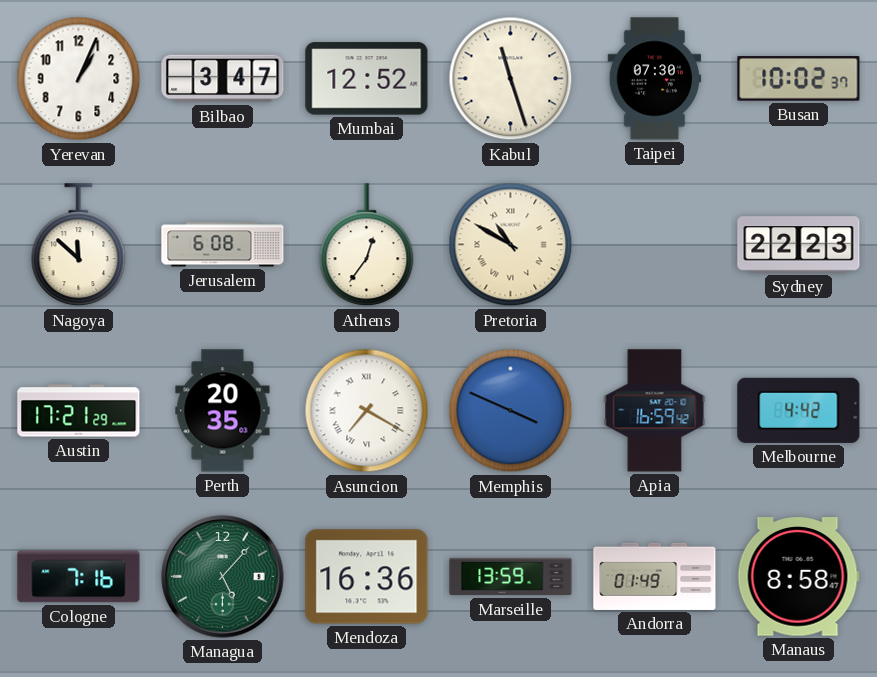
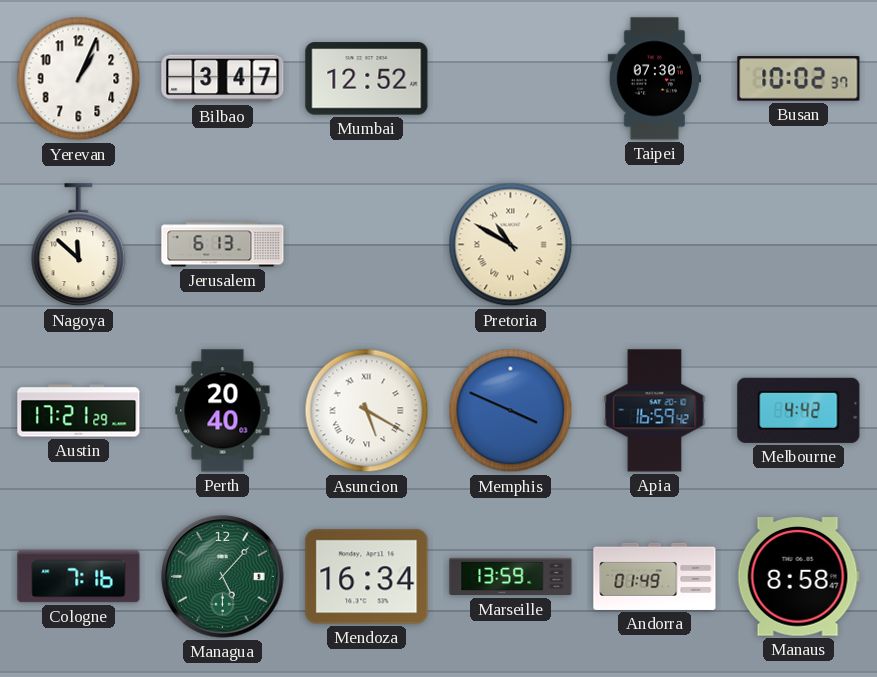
Kabul: 11:27 -> none
Jerusalem: 6:08 -> 6:13
Athens: 12:36 -> none
Sydney: 22:23 -> none
Perth: 20:35 -> 20:40
Asuncion: 7:20 -> 5:20
Mendoza: 16:36 -> 16:34
